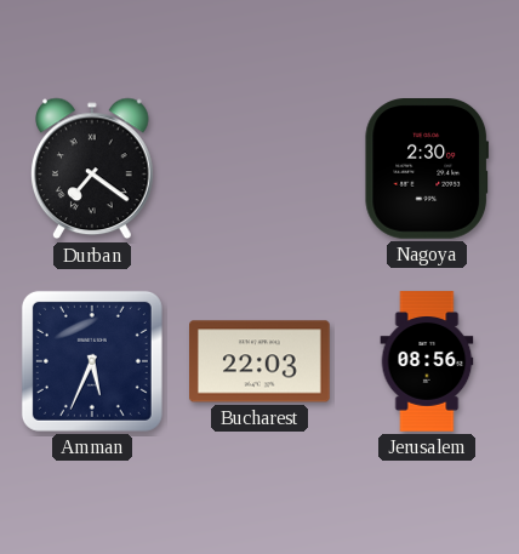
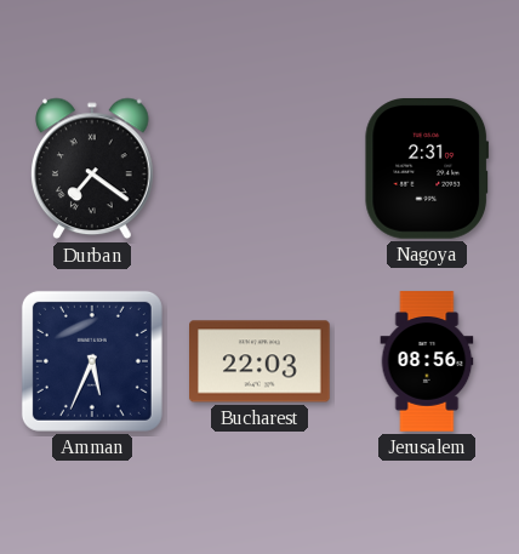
Nagoya: 2:30 -> 2:31
